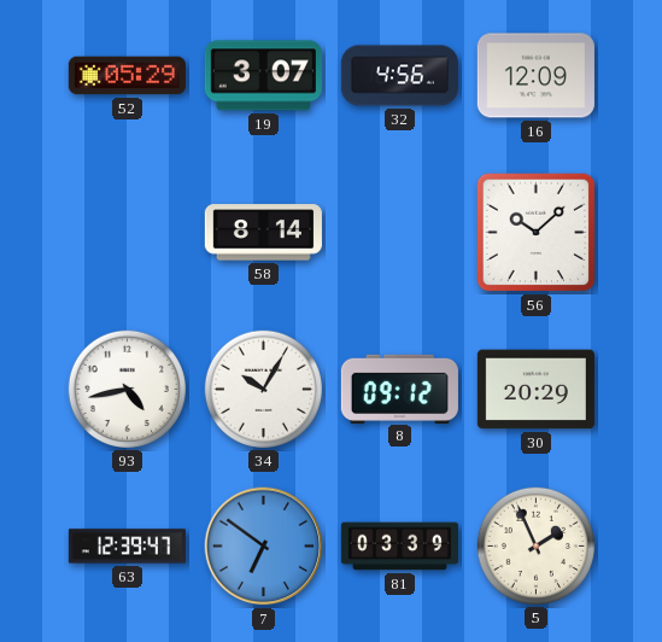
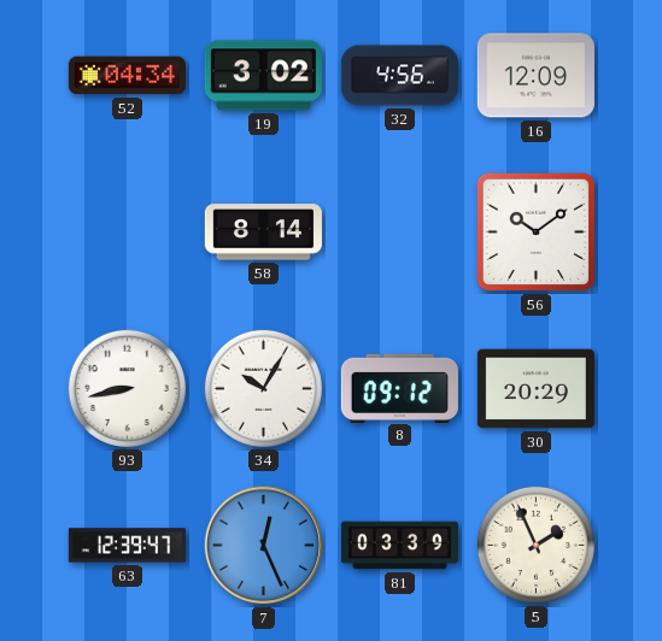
52: 05:29 -> 04:34
19: 3:07 -> 3:02
56: 10:08 -> 10:09
93: 4:43 -> 8:43
7: 6:51 -> 12:26
